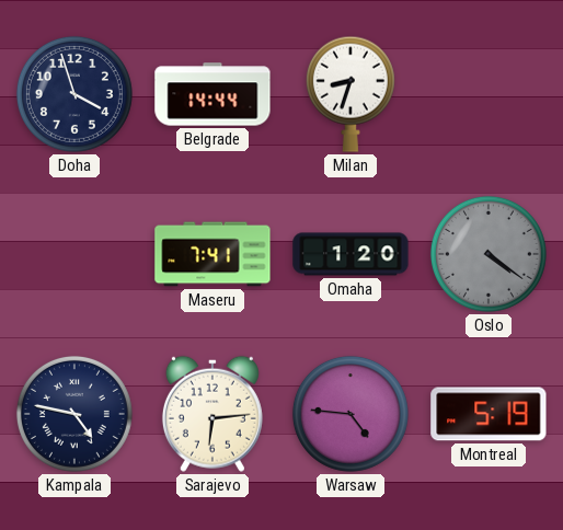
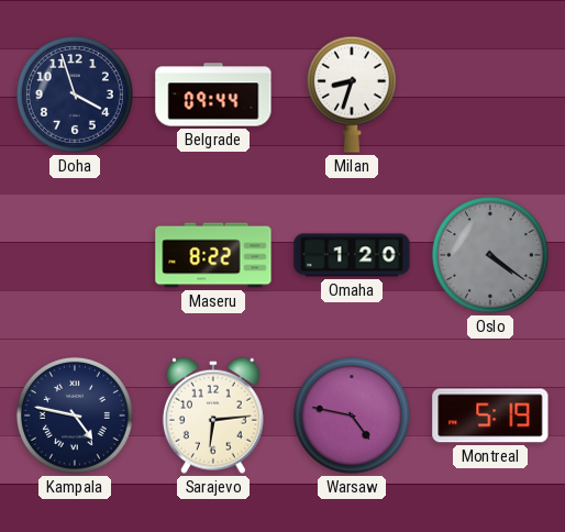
Belgrade: 14:44 -> 09:44
Maseru: 7:41 -> 8:22
Warsaw: 4:46 -> 4:47
